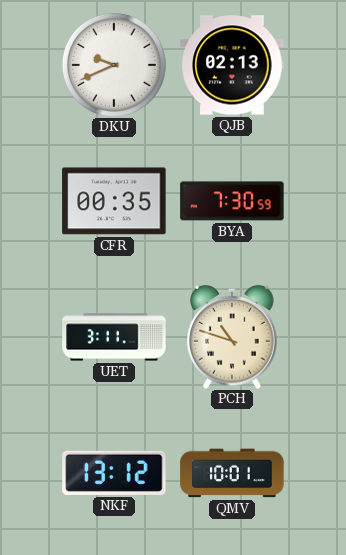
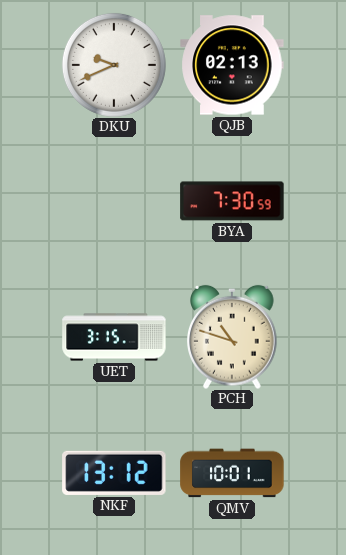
CFR: 00:35 -> none
UET: 3:11 -> 3:15
